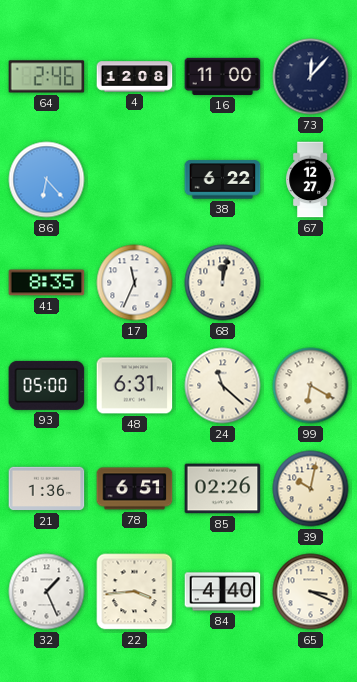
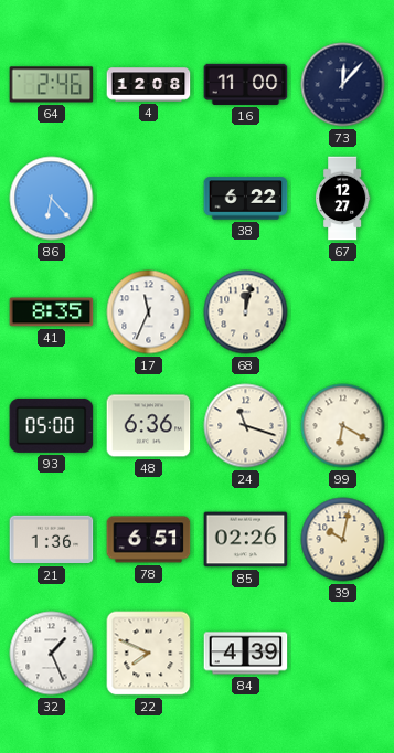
48: 6:31 -> 6:36
24: 11:22 -> 11:18
22: 3:44 -> 7:49
84: 4:40 -> 4:39
65: 3:19 -> none
